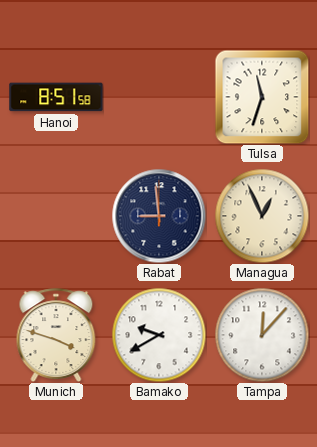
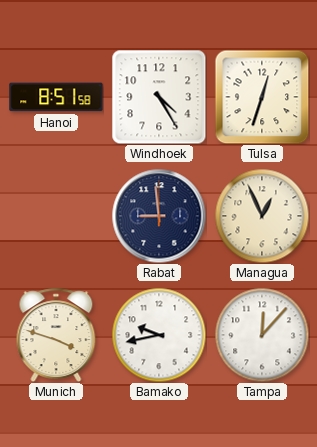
Windhoek: none -> 4:25
Tulsa: 11:33 -> 12:33
Bamako: 9:40 -> 9:43
